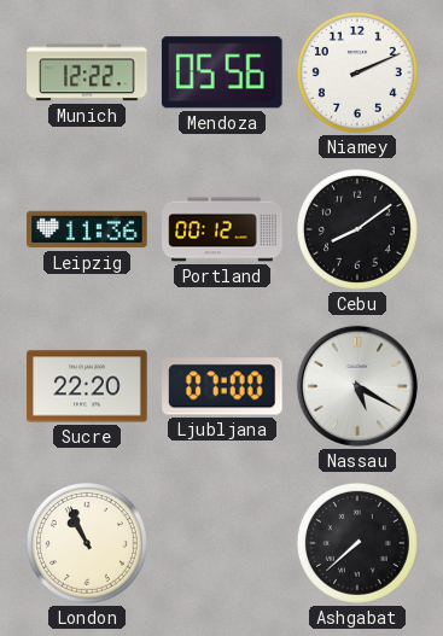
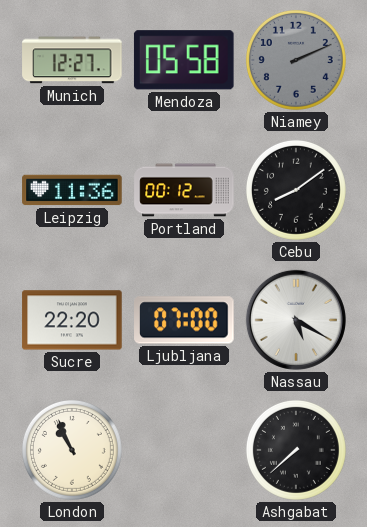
Munich: 12:22 -> 12:27
Mendoza: 05:56 -> 05:58
Niamey dial: white -> grey
